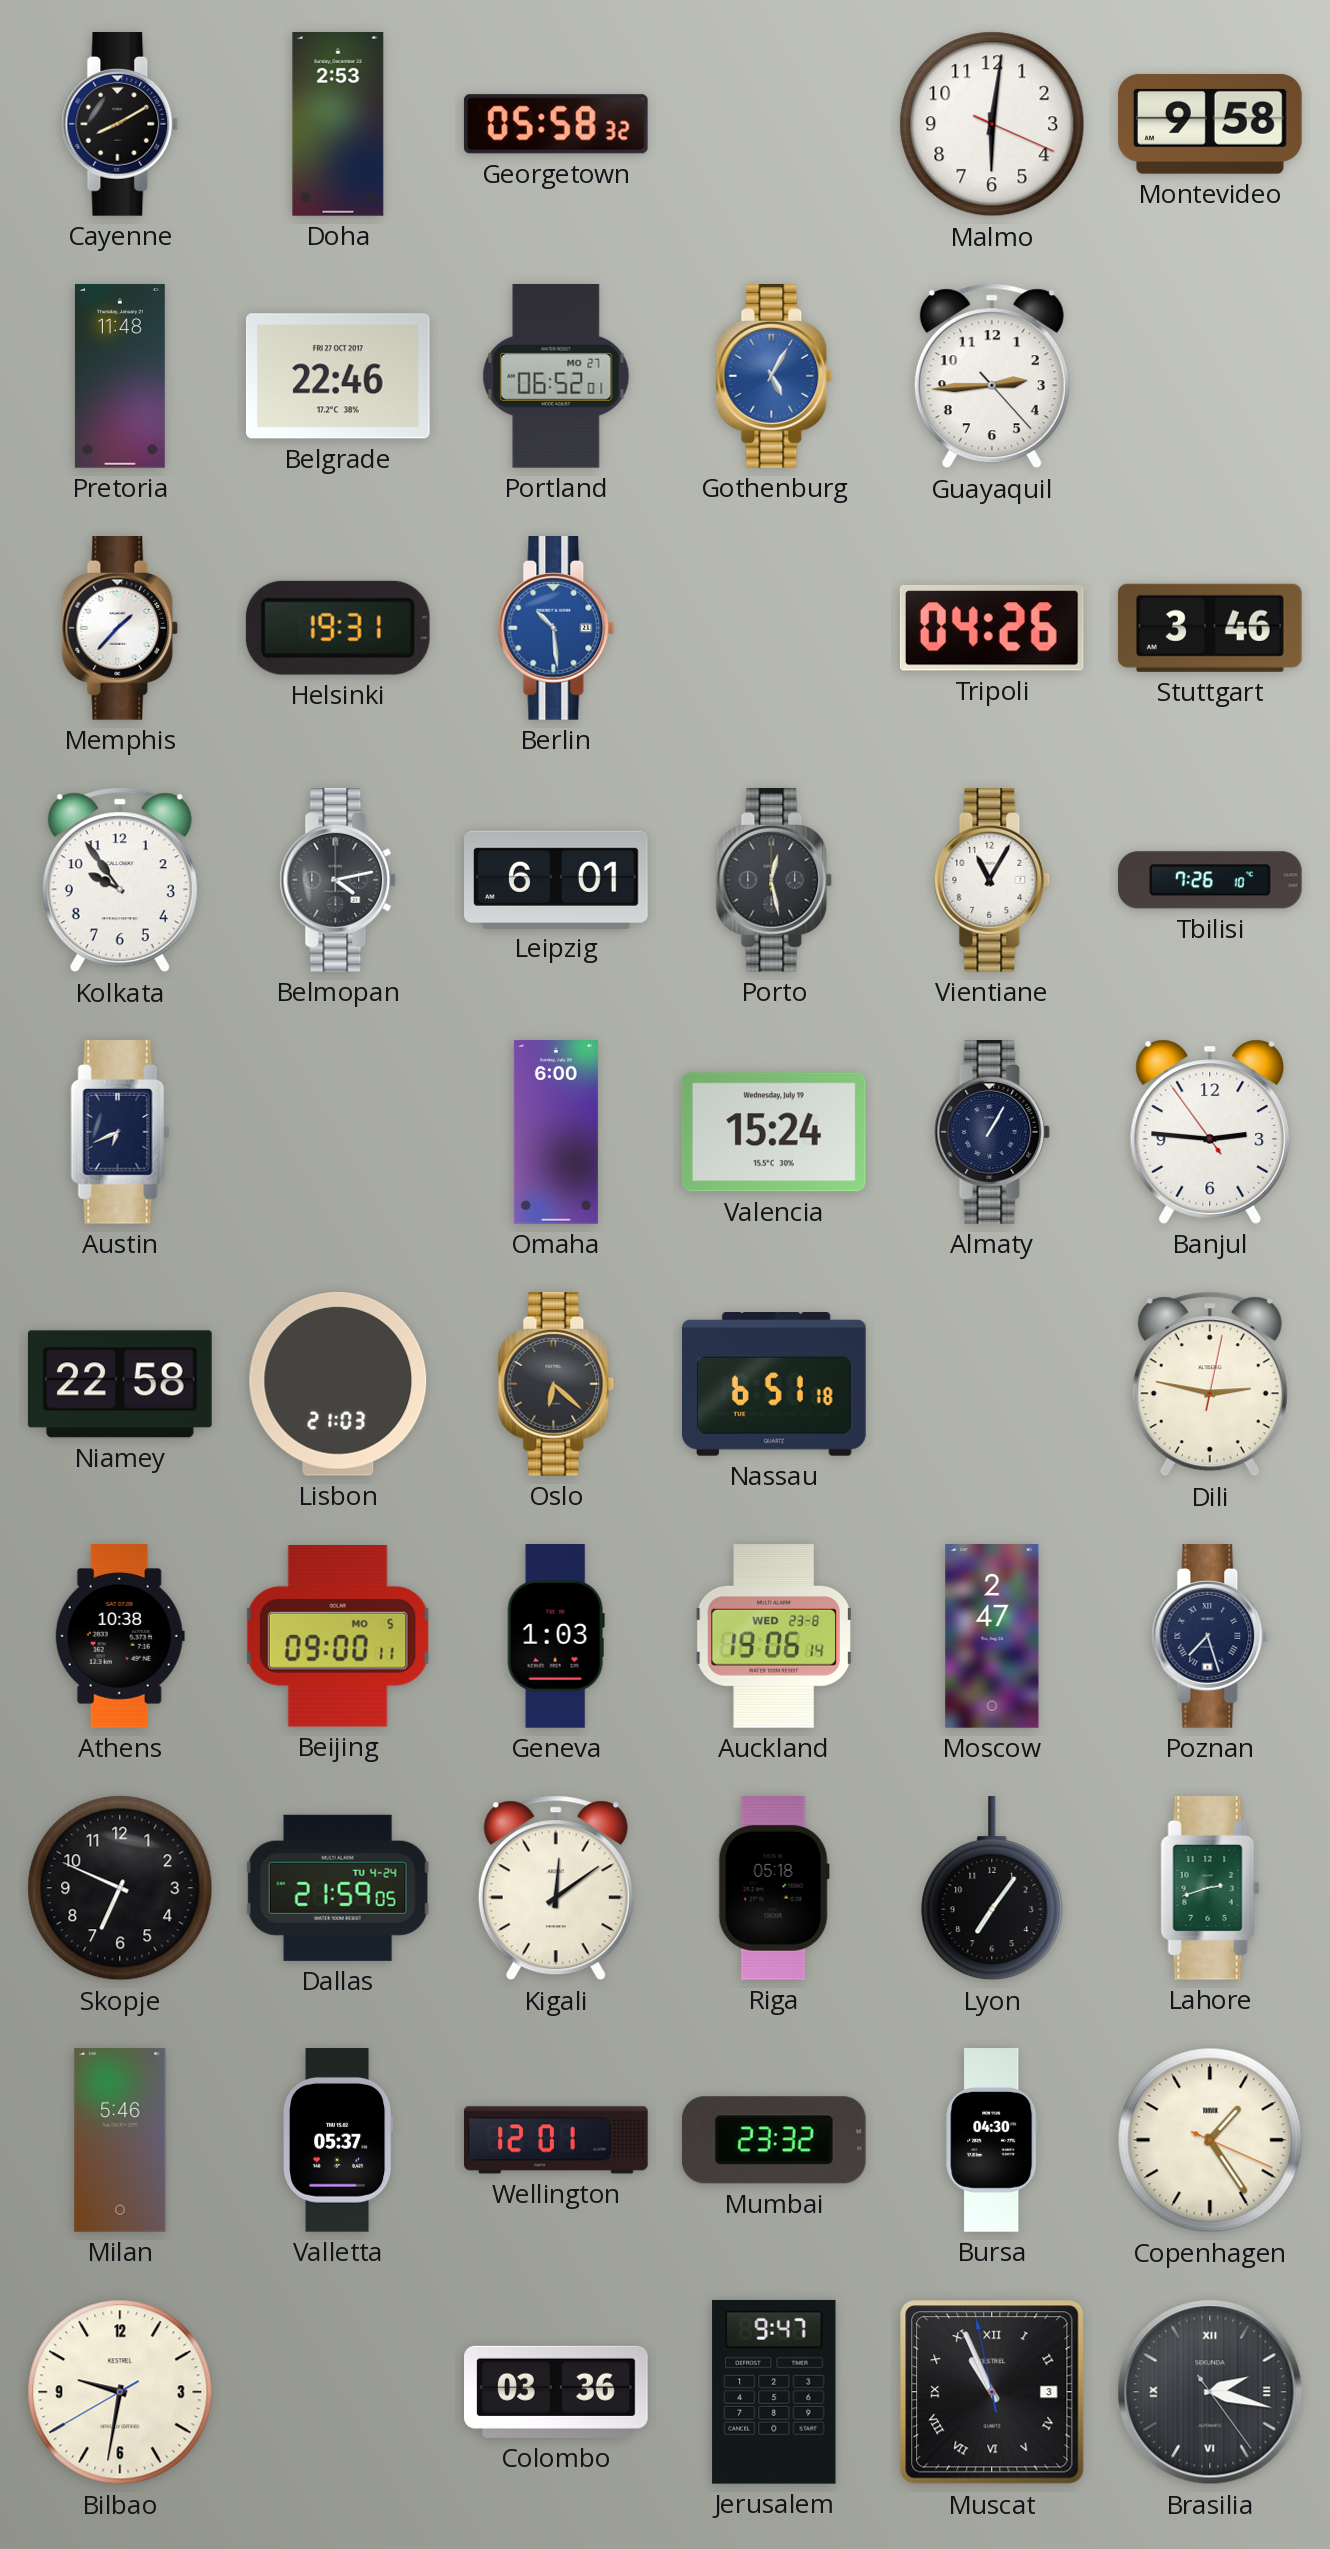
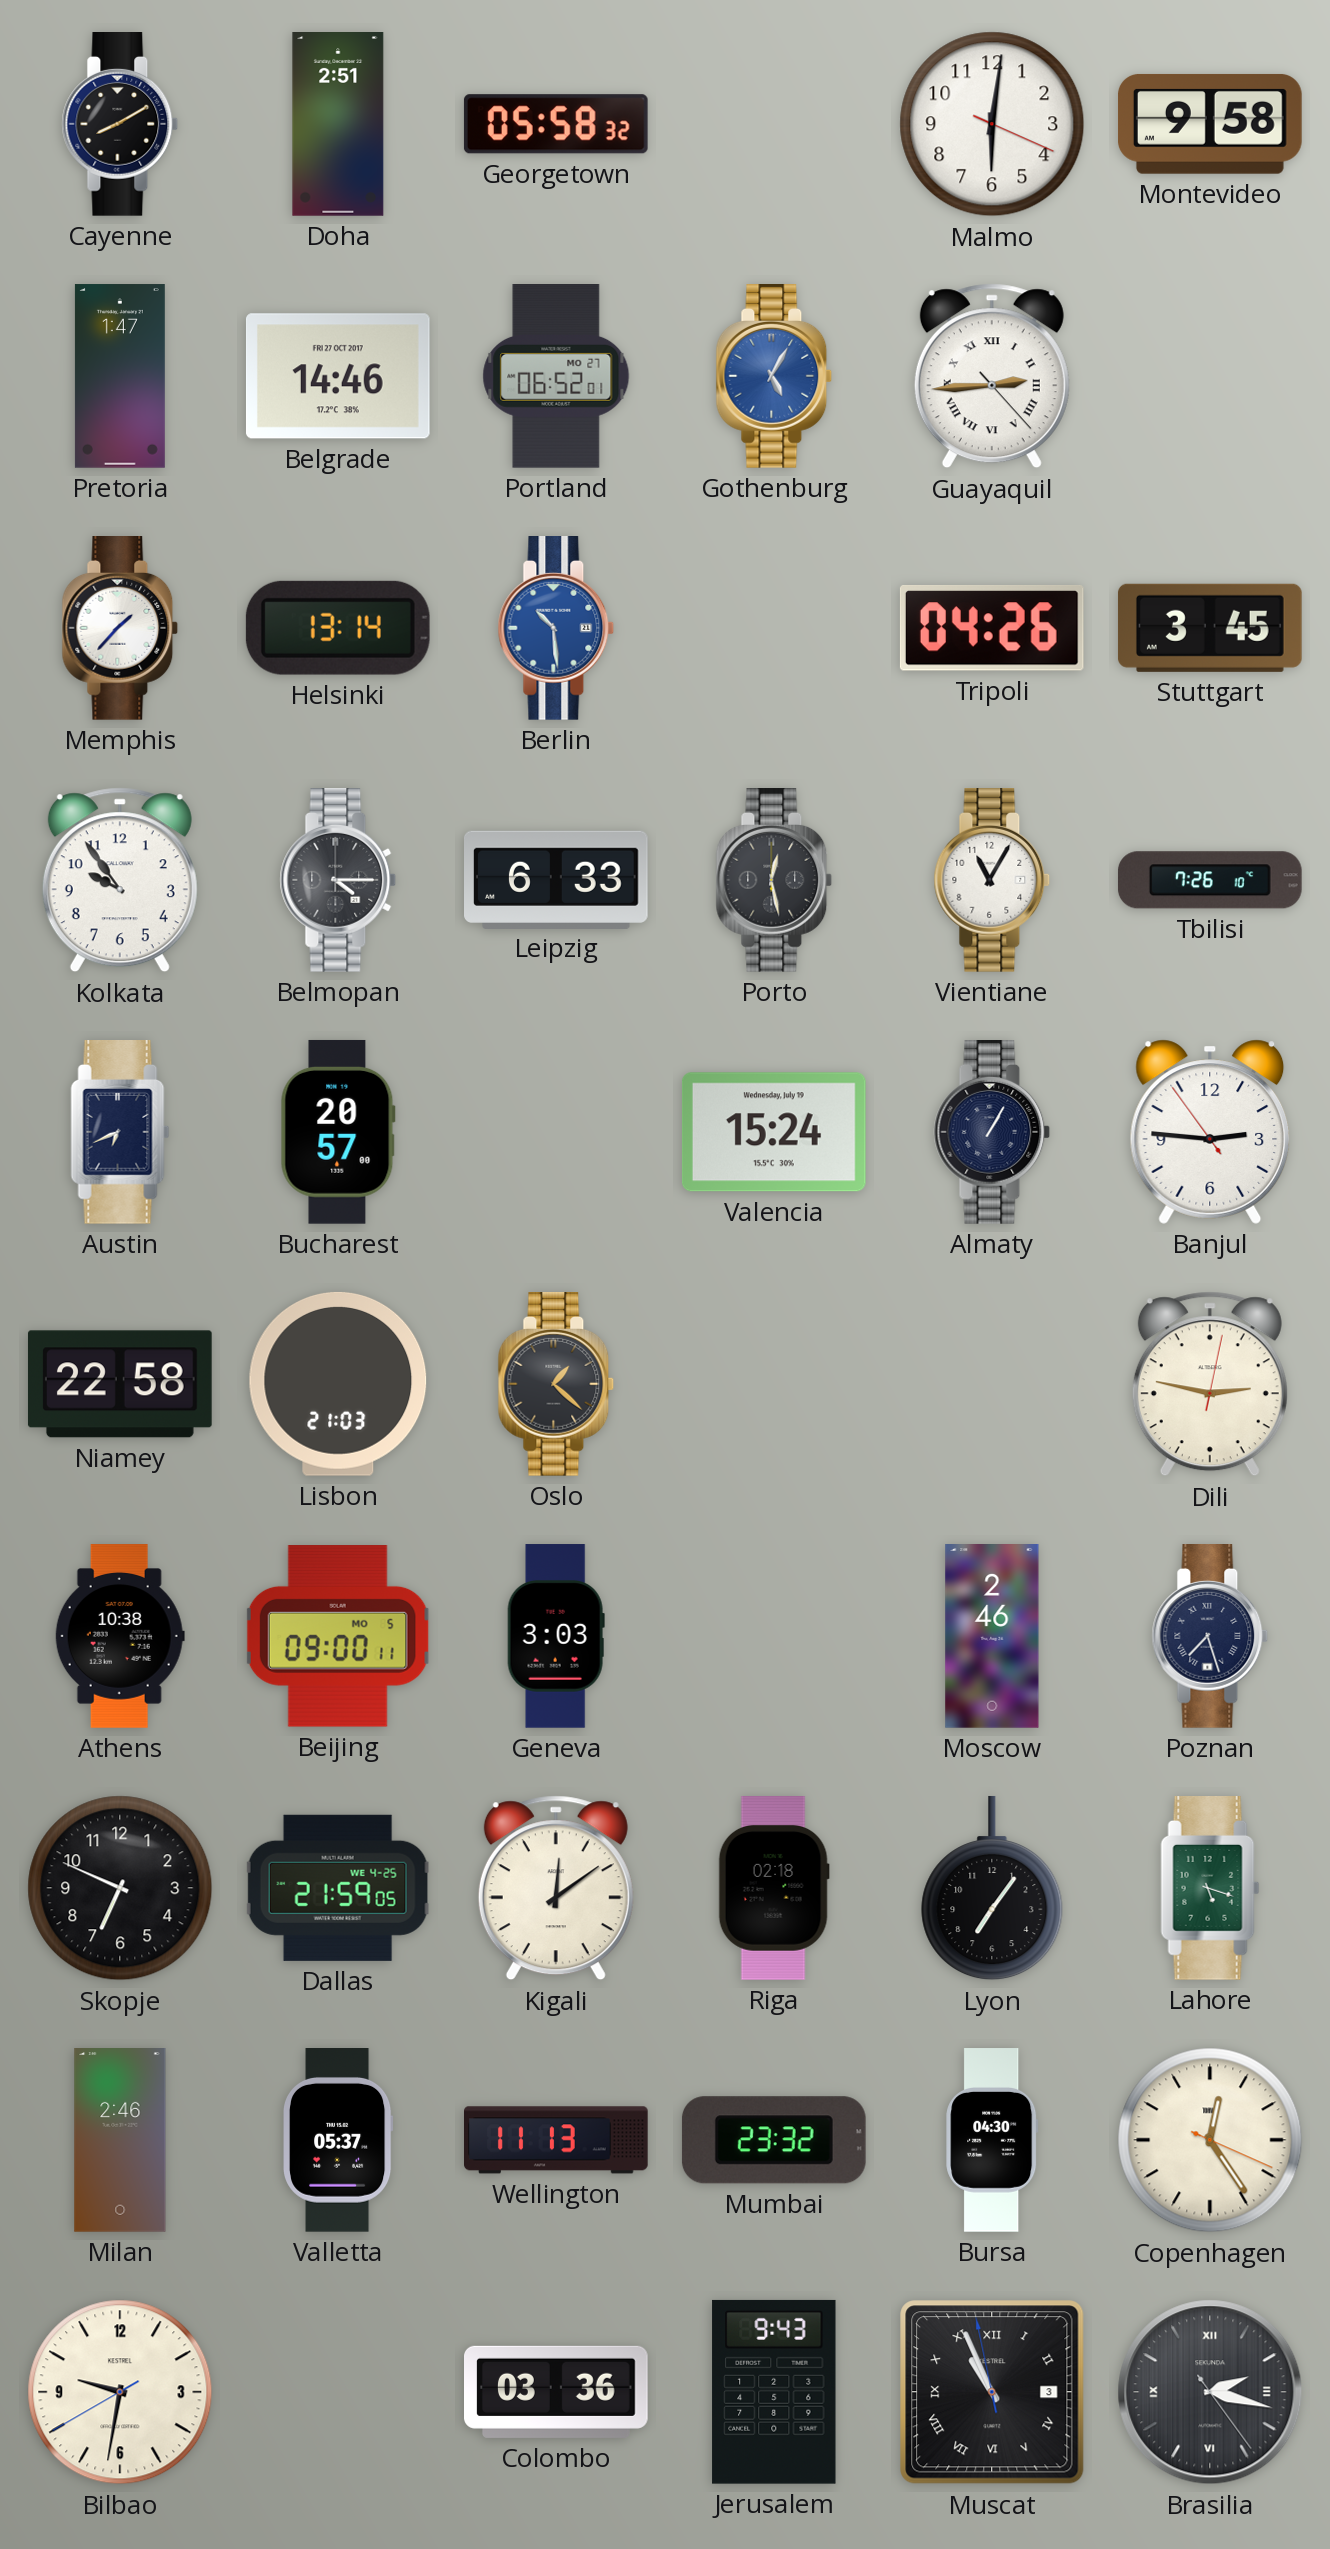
Doha: 2:53 -> 2:51
Pretoria: 11:48 -> 1:47
Belgrade: 22:46 -> 14:46
Guayaquil numerals: Arabic -> Roman
Helsinki: 19:31 -> 13:14
Stuttgart: 3:46 -> 3:45
Belmopan: 4:13 -> 4:15
Leipzig: 6:01 -> 6:33
Bucharest: none -> 20:57
Omaha: 6:00 -> none
Oslo: 6:22 -> 1:22
Nassau: 6:51 -> none
Geneva: 1:03 -> 3:03
Auckland: 19:06 -> none
Moscow: 2:47 -> 2:46
Dallas date: TU 4-24 -> WE 4-25
Riga: 05:18 -> 02:18
Lahore: 2:42 -> 5:18
Milan: 5:46 -> 2:46
Wellington: 12:01 -> 11:13
Copenhagen: 1:24 -> 12:24
Jerusalem: 9:47 -> 9:43
